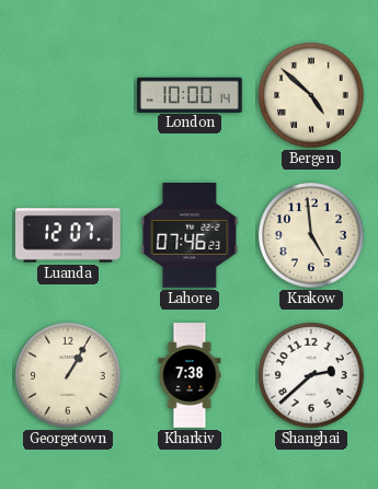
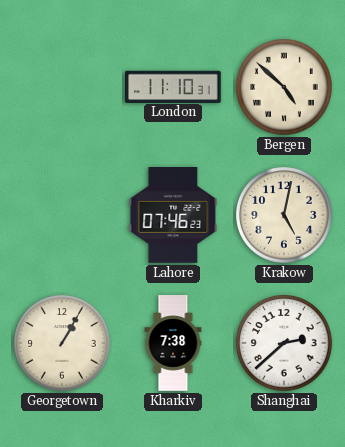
London: 10:00 -> 11:10
Luanda: 12:07 -> none
Krakow: 4:59 -> 5:02
